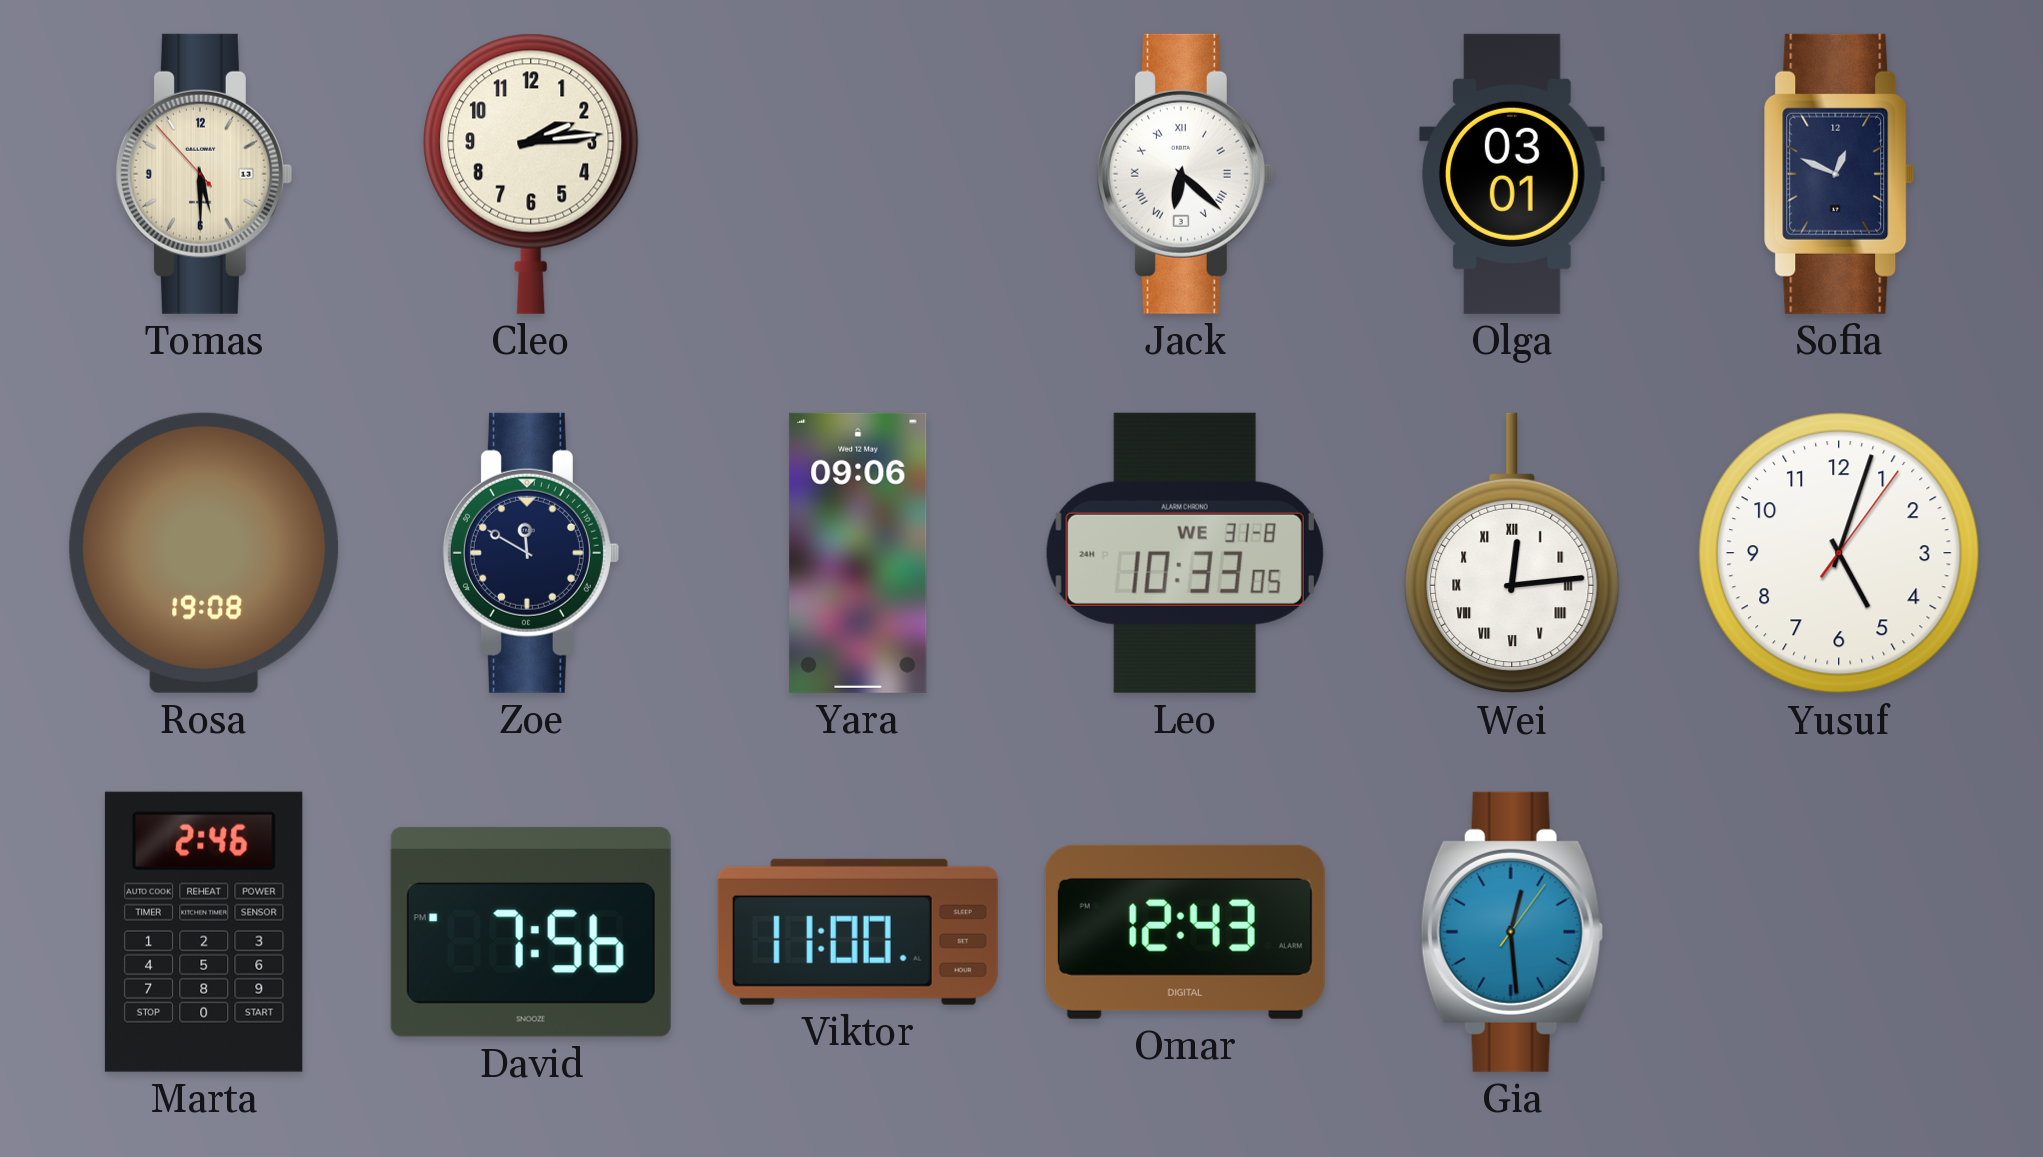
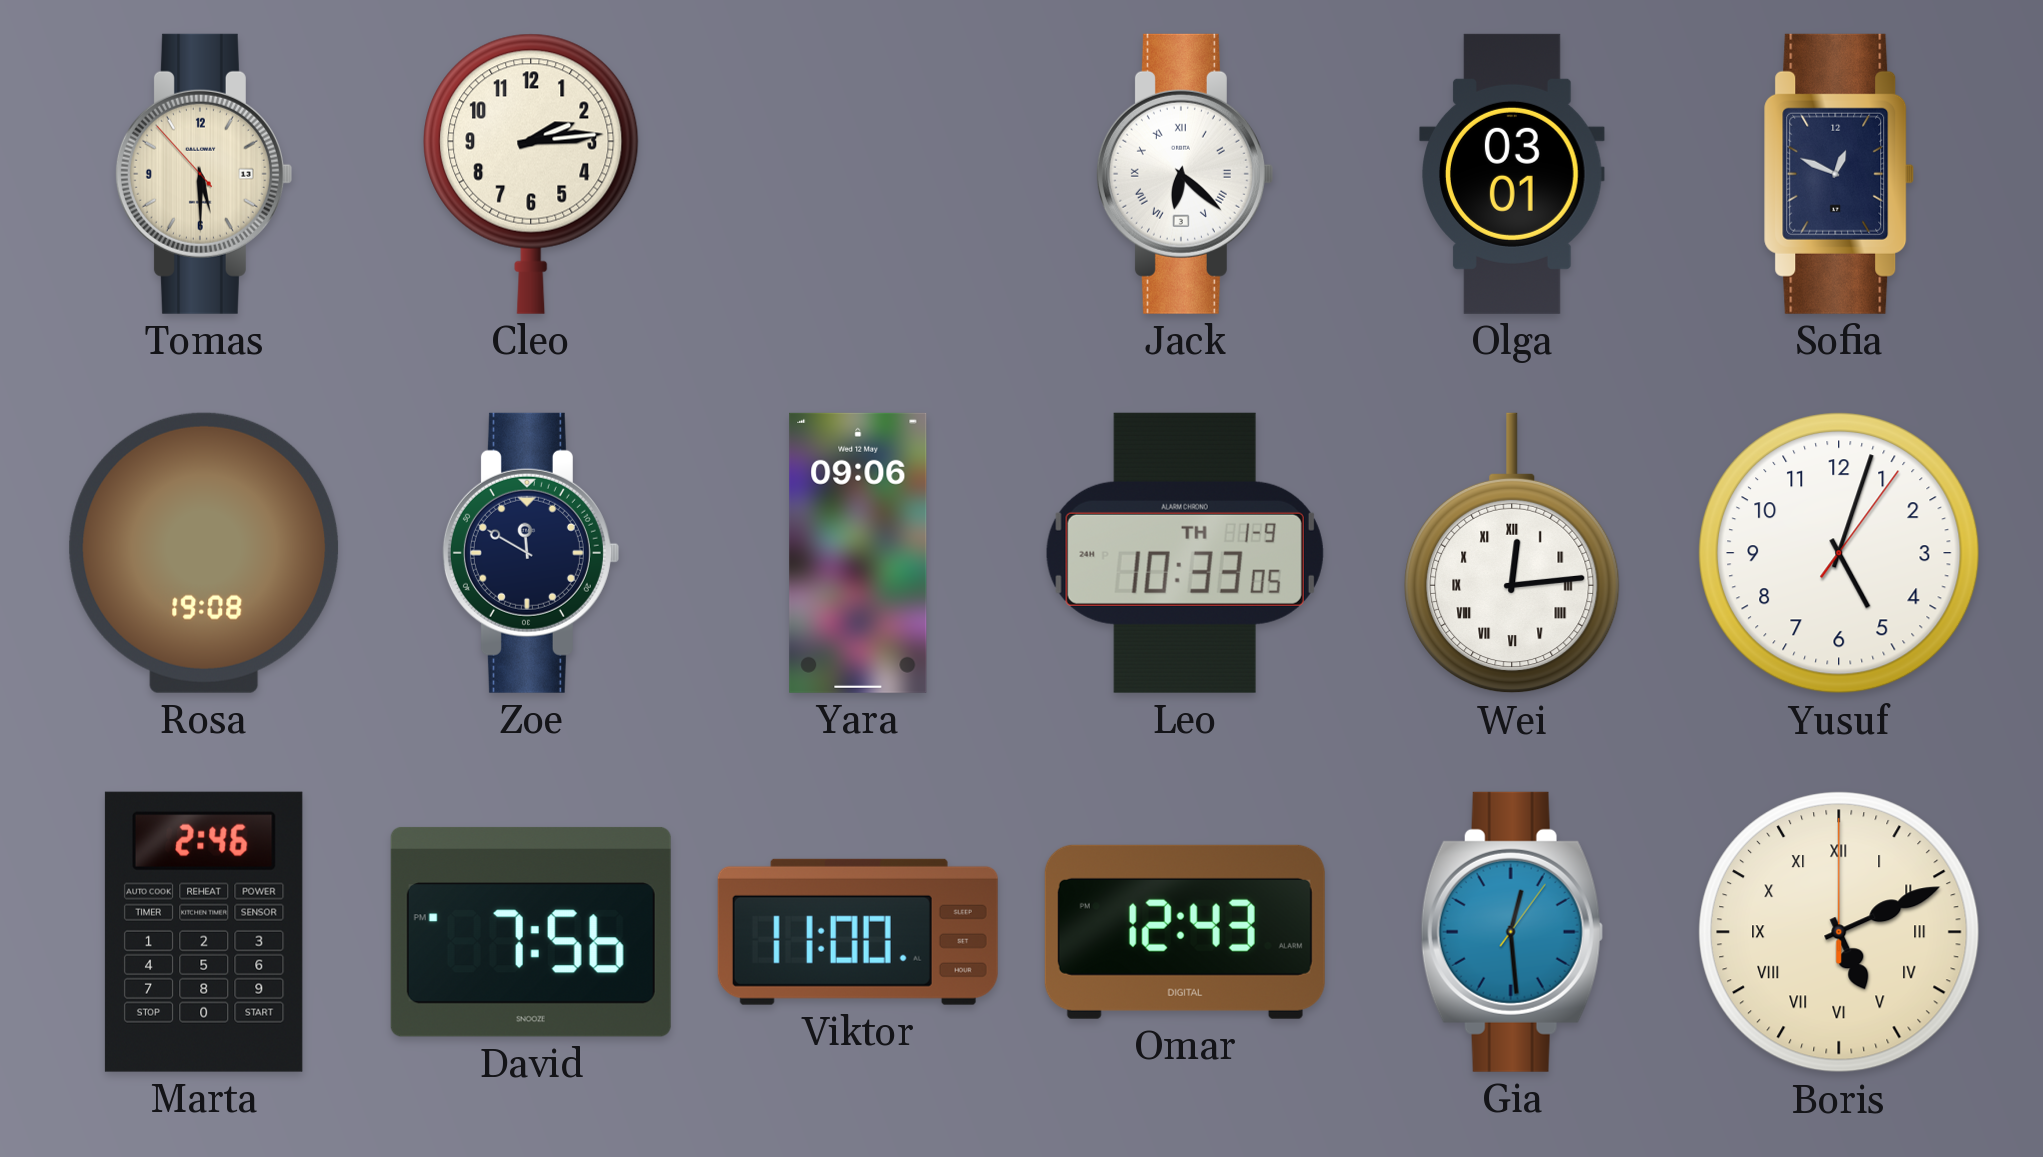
Leo date: WE 31-8 -> TH 1-9
Boris: none -> 5:11
